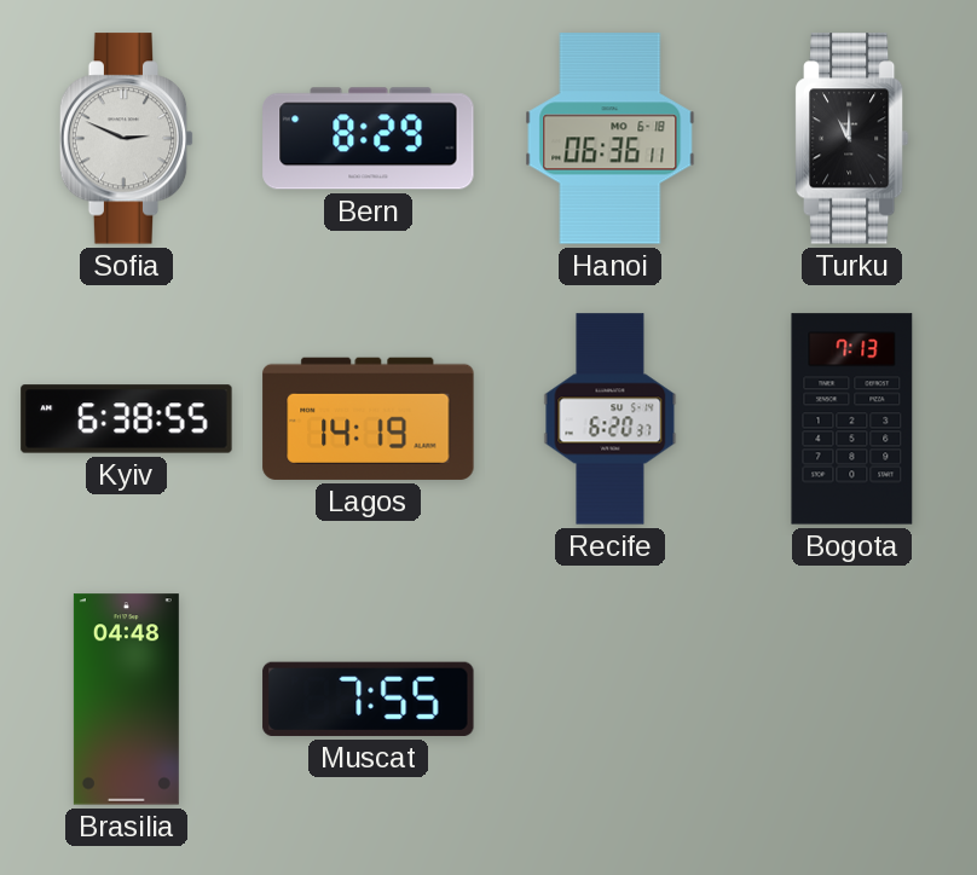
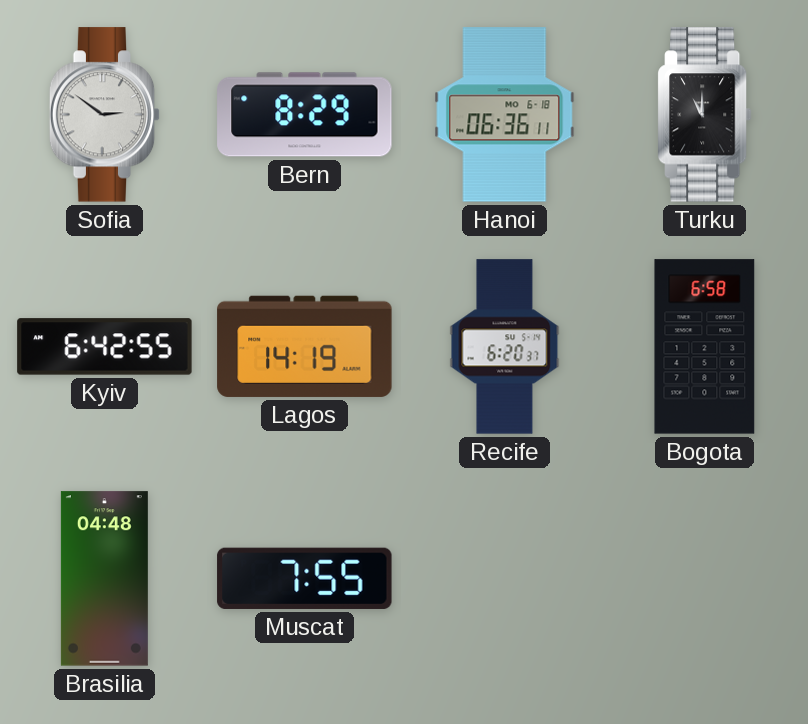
Sofia: 2:49 -> 2:51
Kyiv: 6:38 -> 6:42
Bogota: 7:13 -> 6:58
